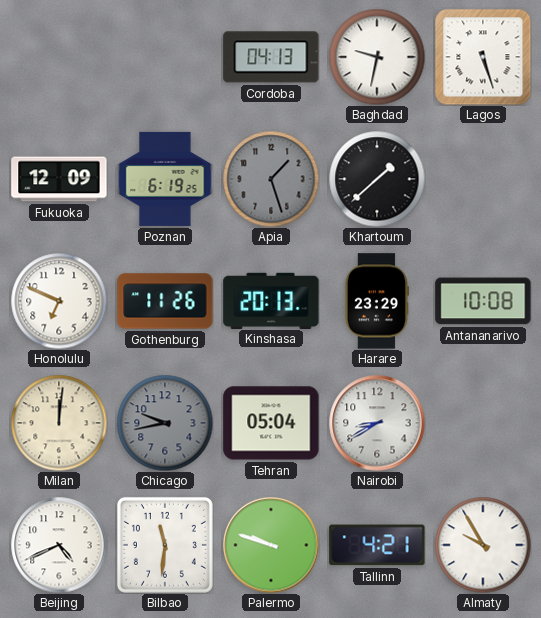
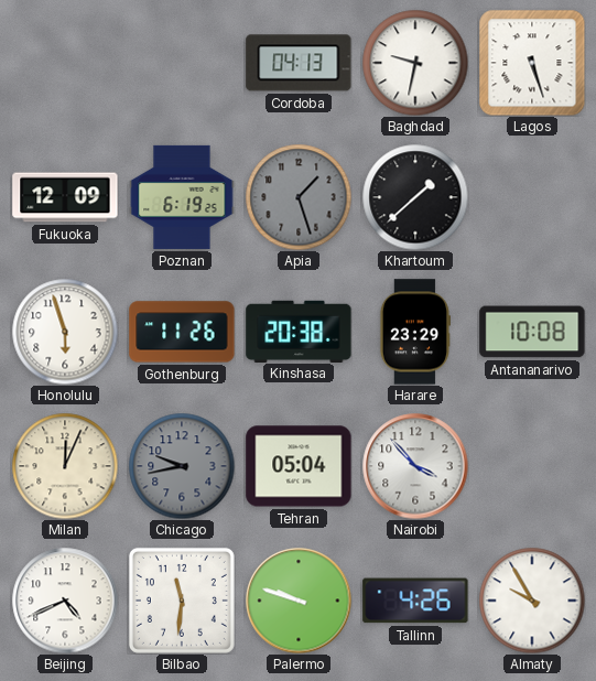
Honolulu: 6:49 -> 5:57
Kinshasa: 20:13 -> 20:38
Milan: 12:01 -> 12:04
Nairobi: 8:40 -> 3:53
Tallinn: 4:21 -> 4:26
